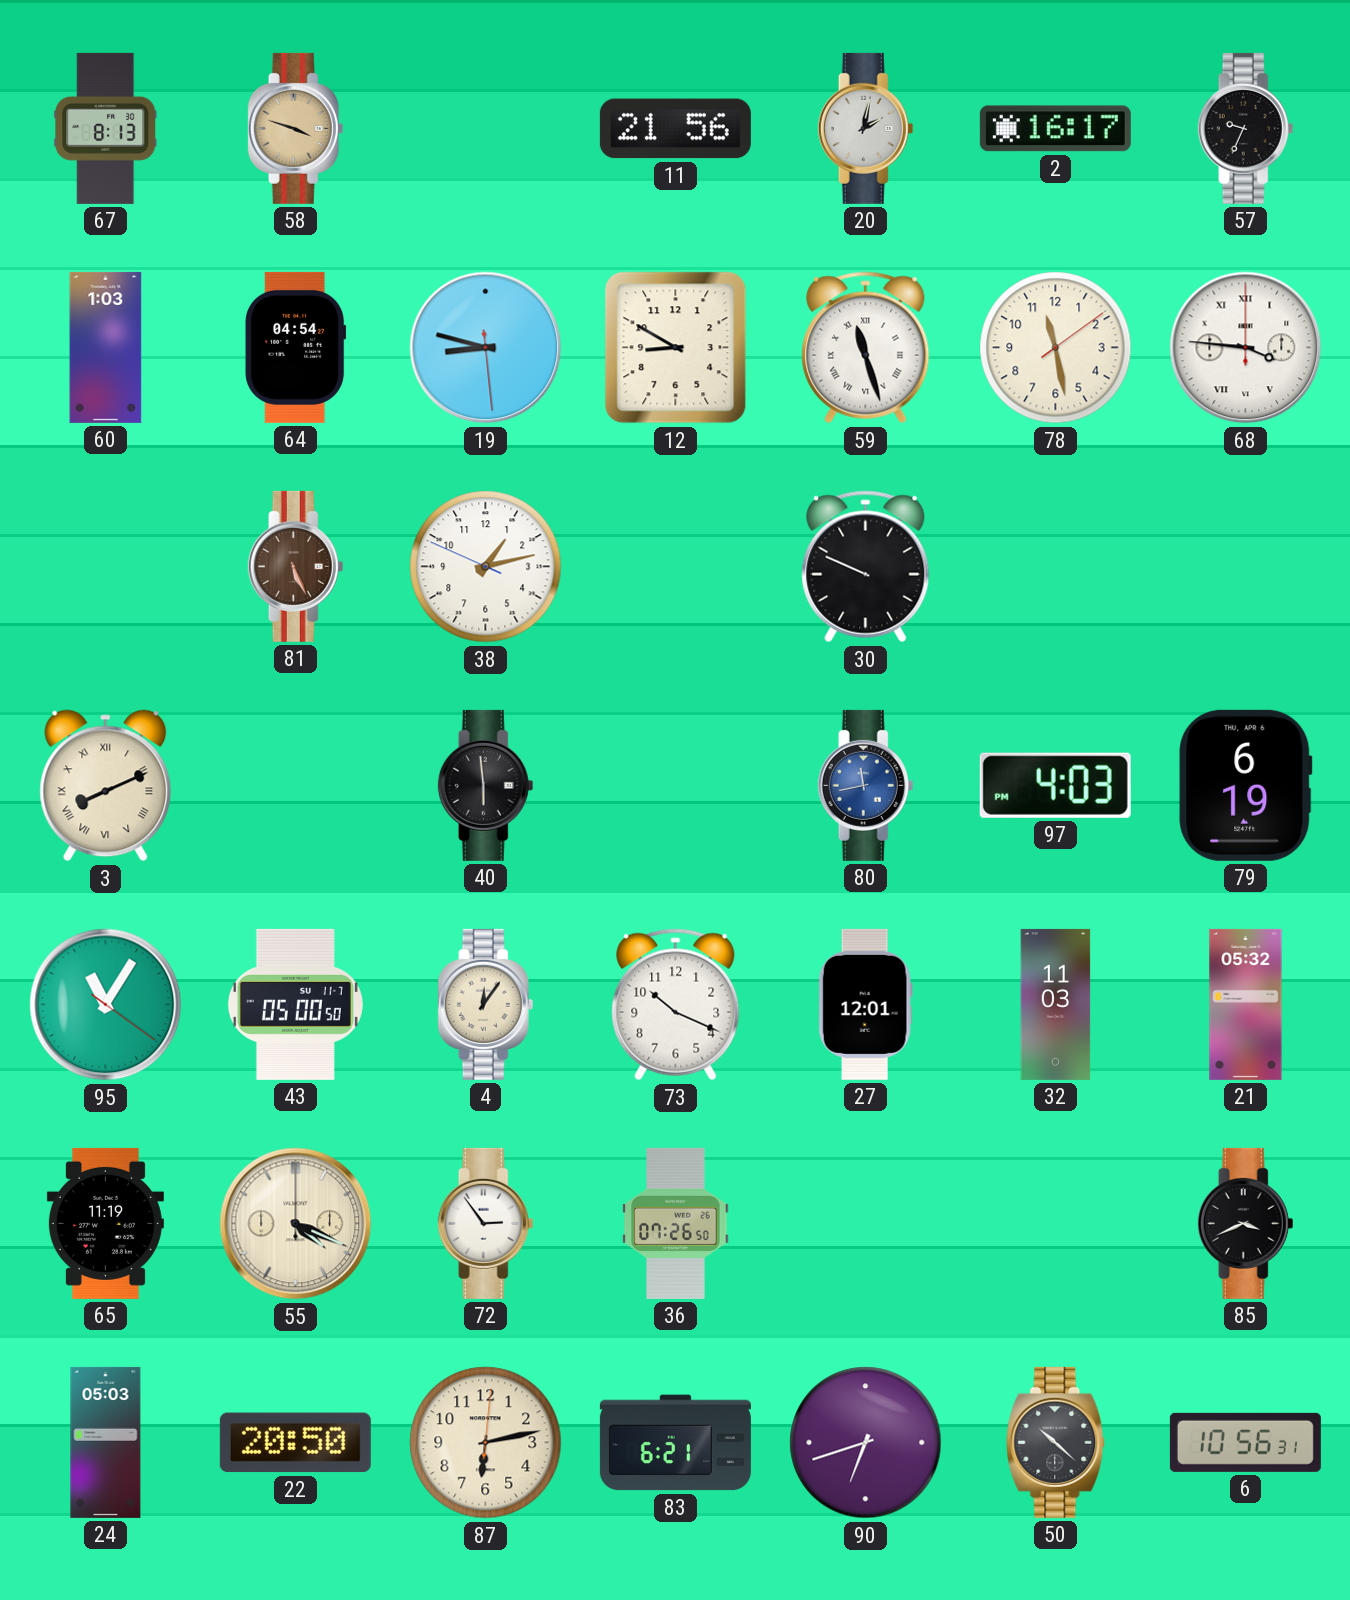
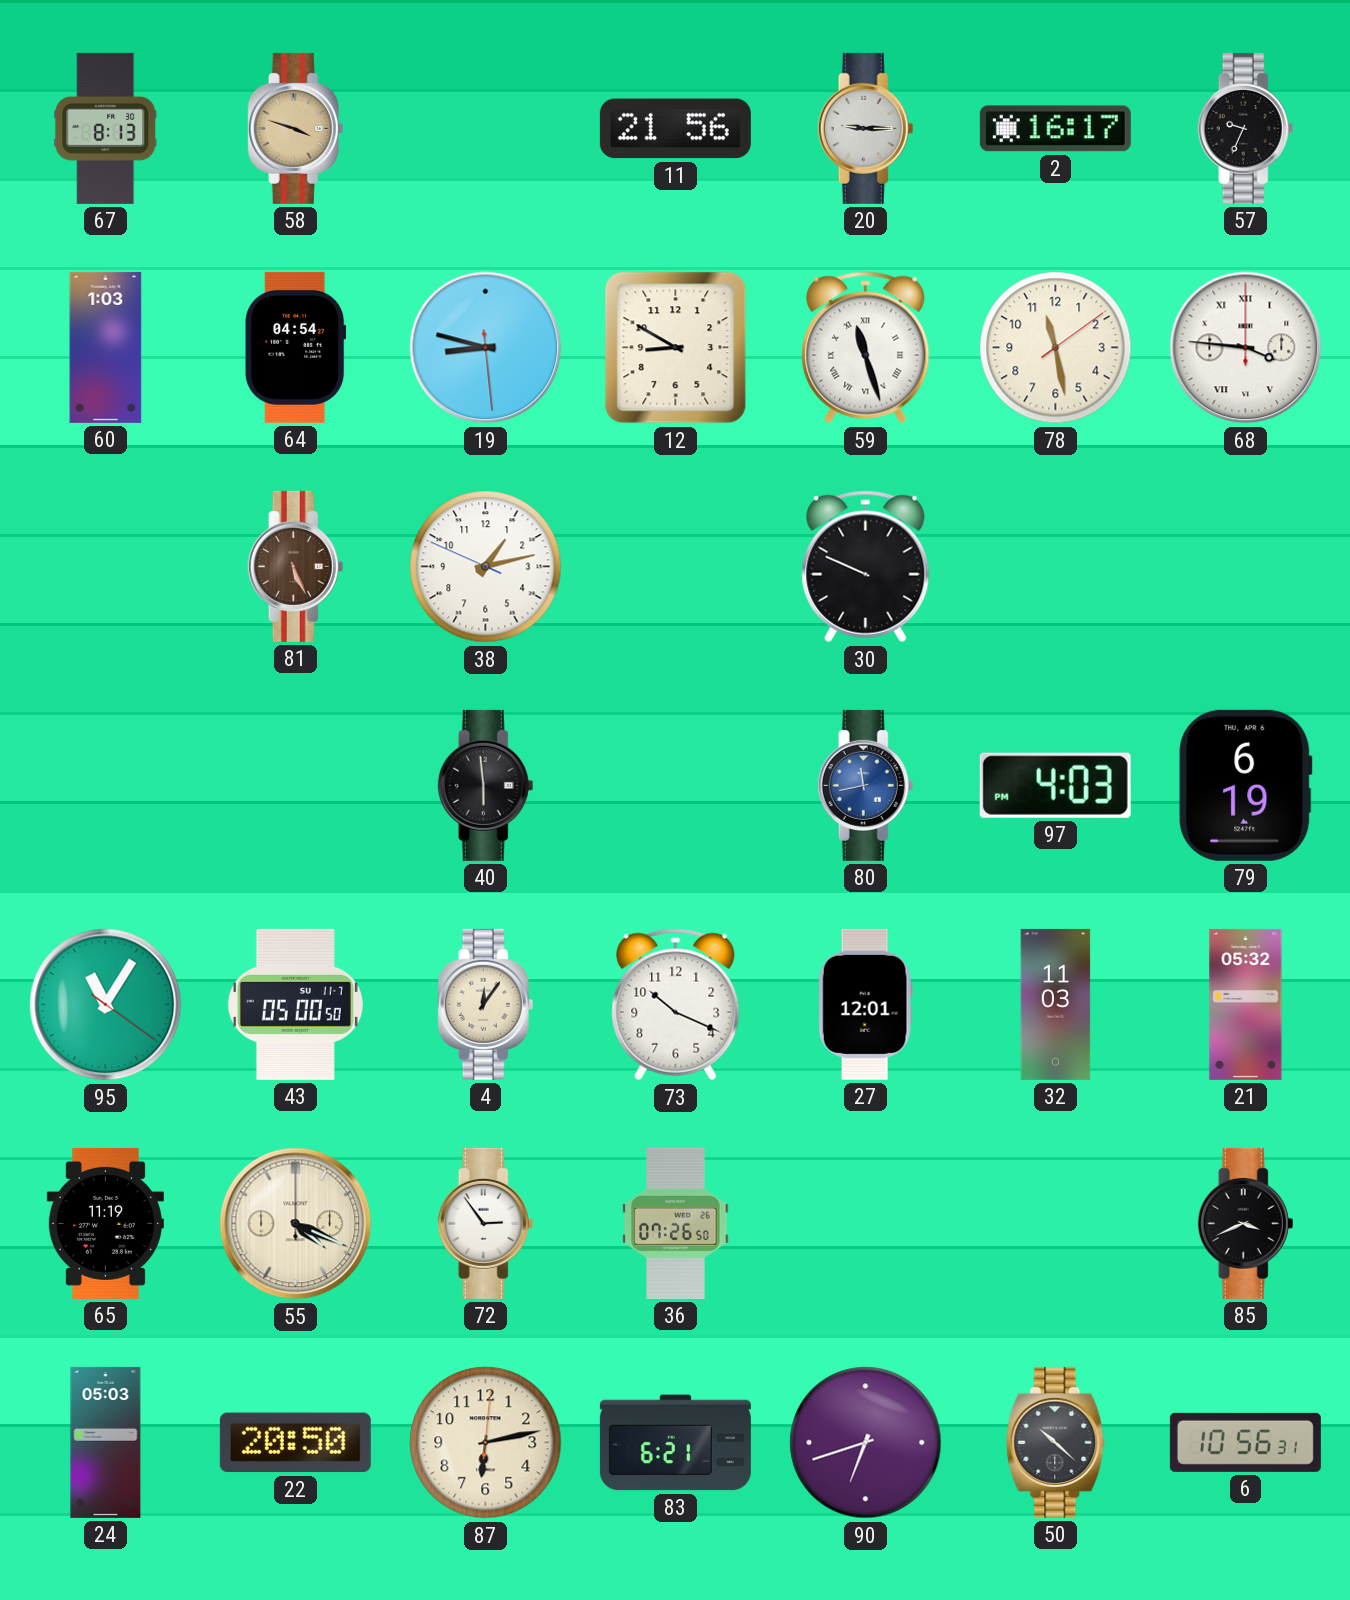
20: 2:02 -> 9:15
3: 8:11 -> none
